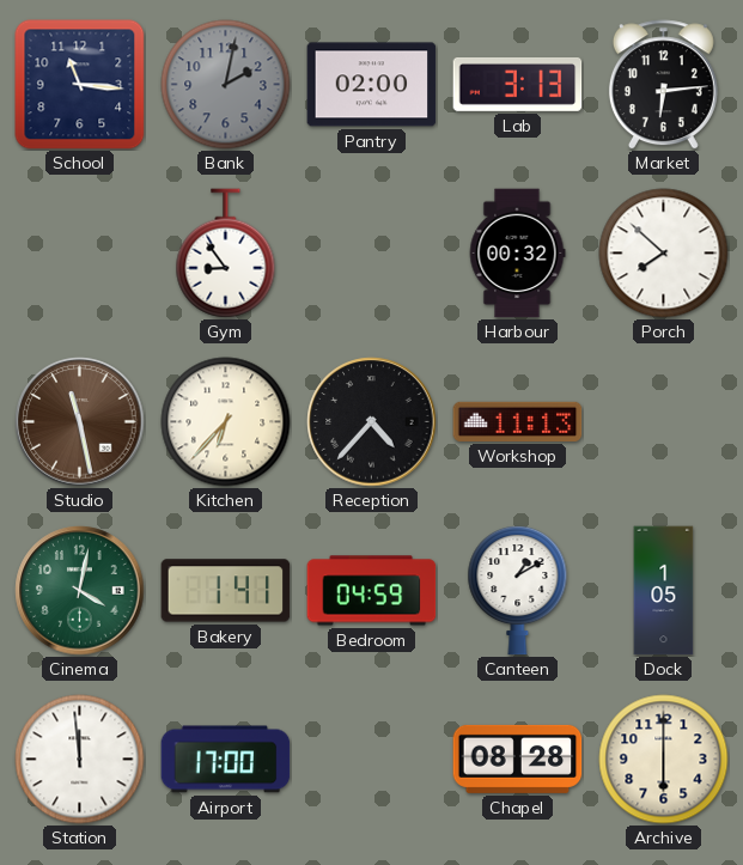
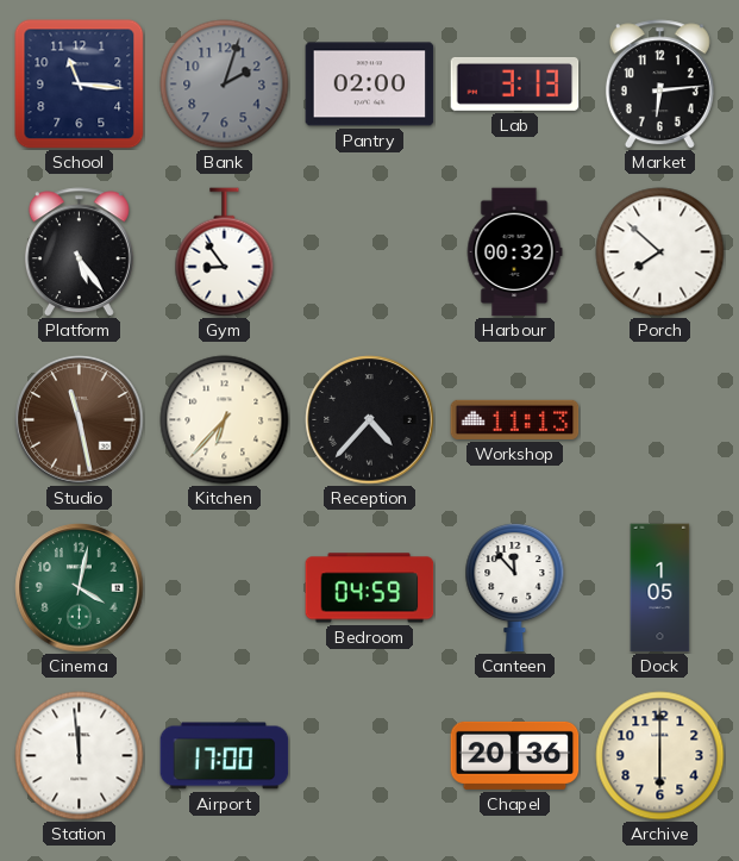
Bank: 2:02 -> 2:03
Platform: none -> 5:24
Bakery: 1:41 -> none
Canteen: 1:10 -> 11:53
Chapel: 08:28 -> 20:36
